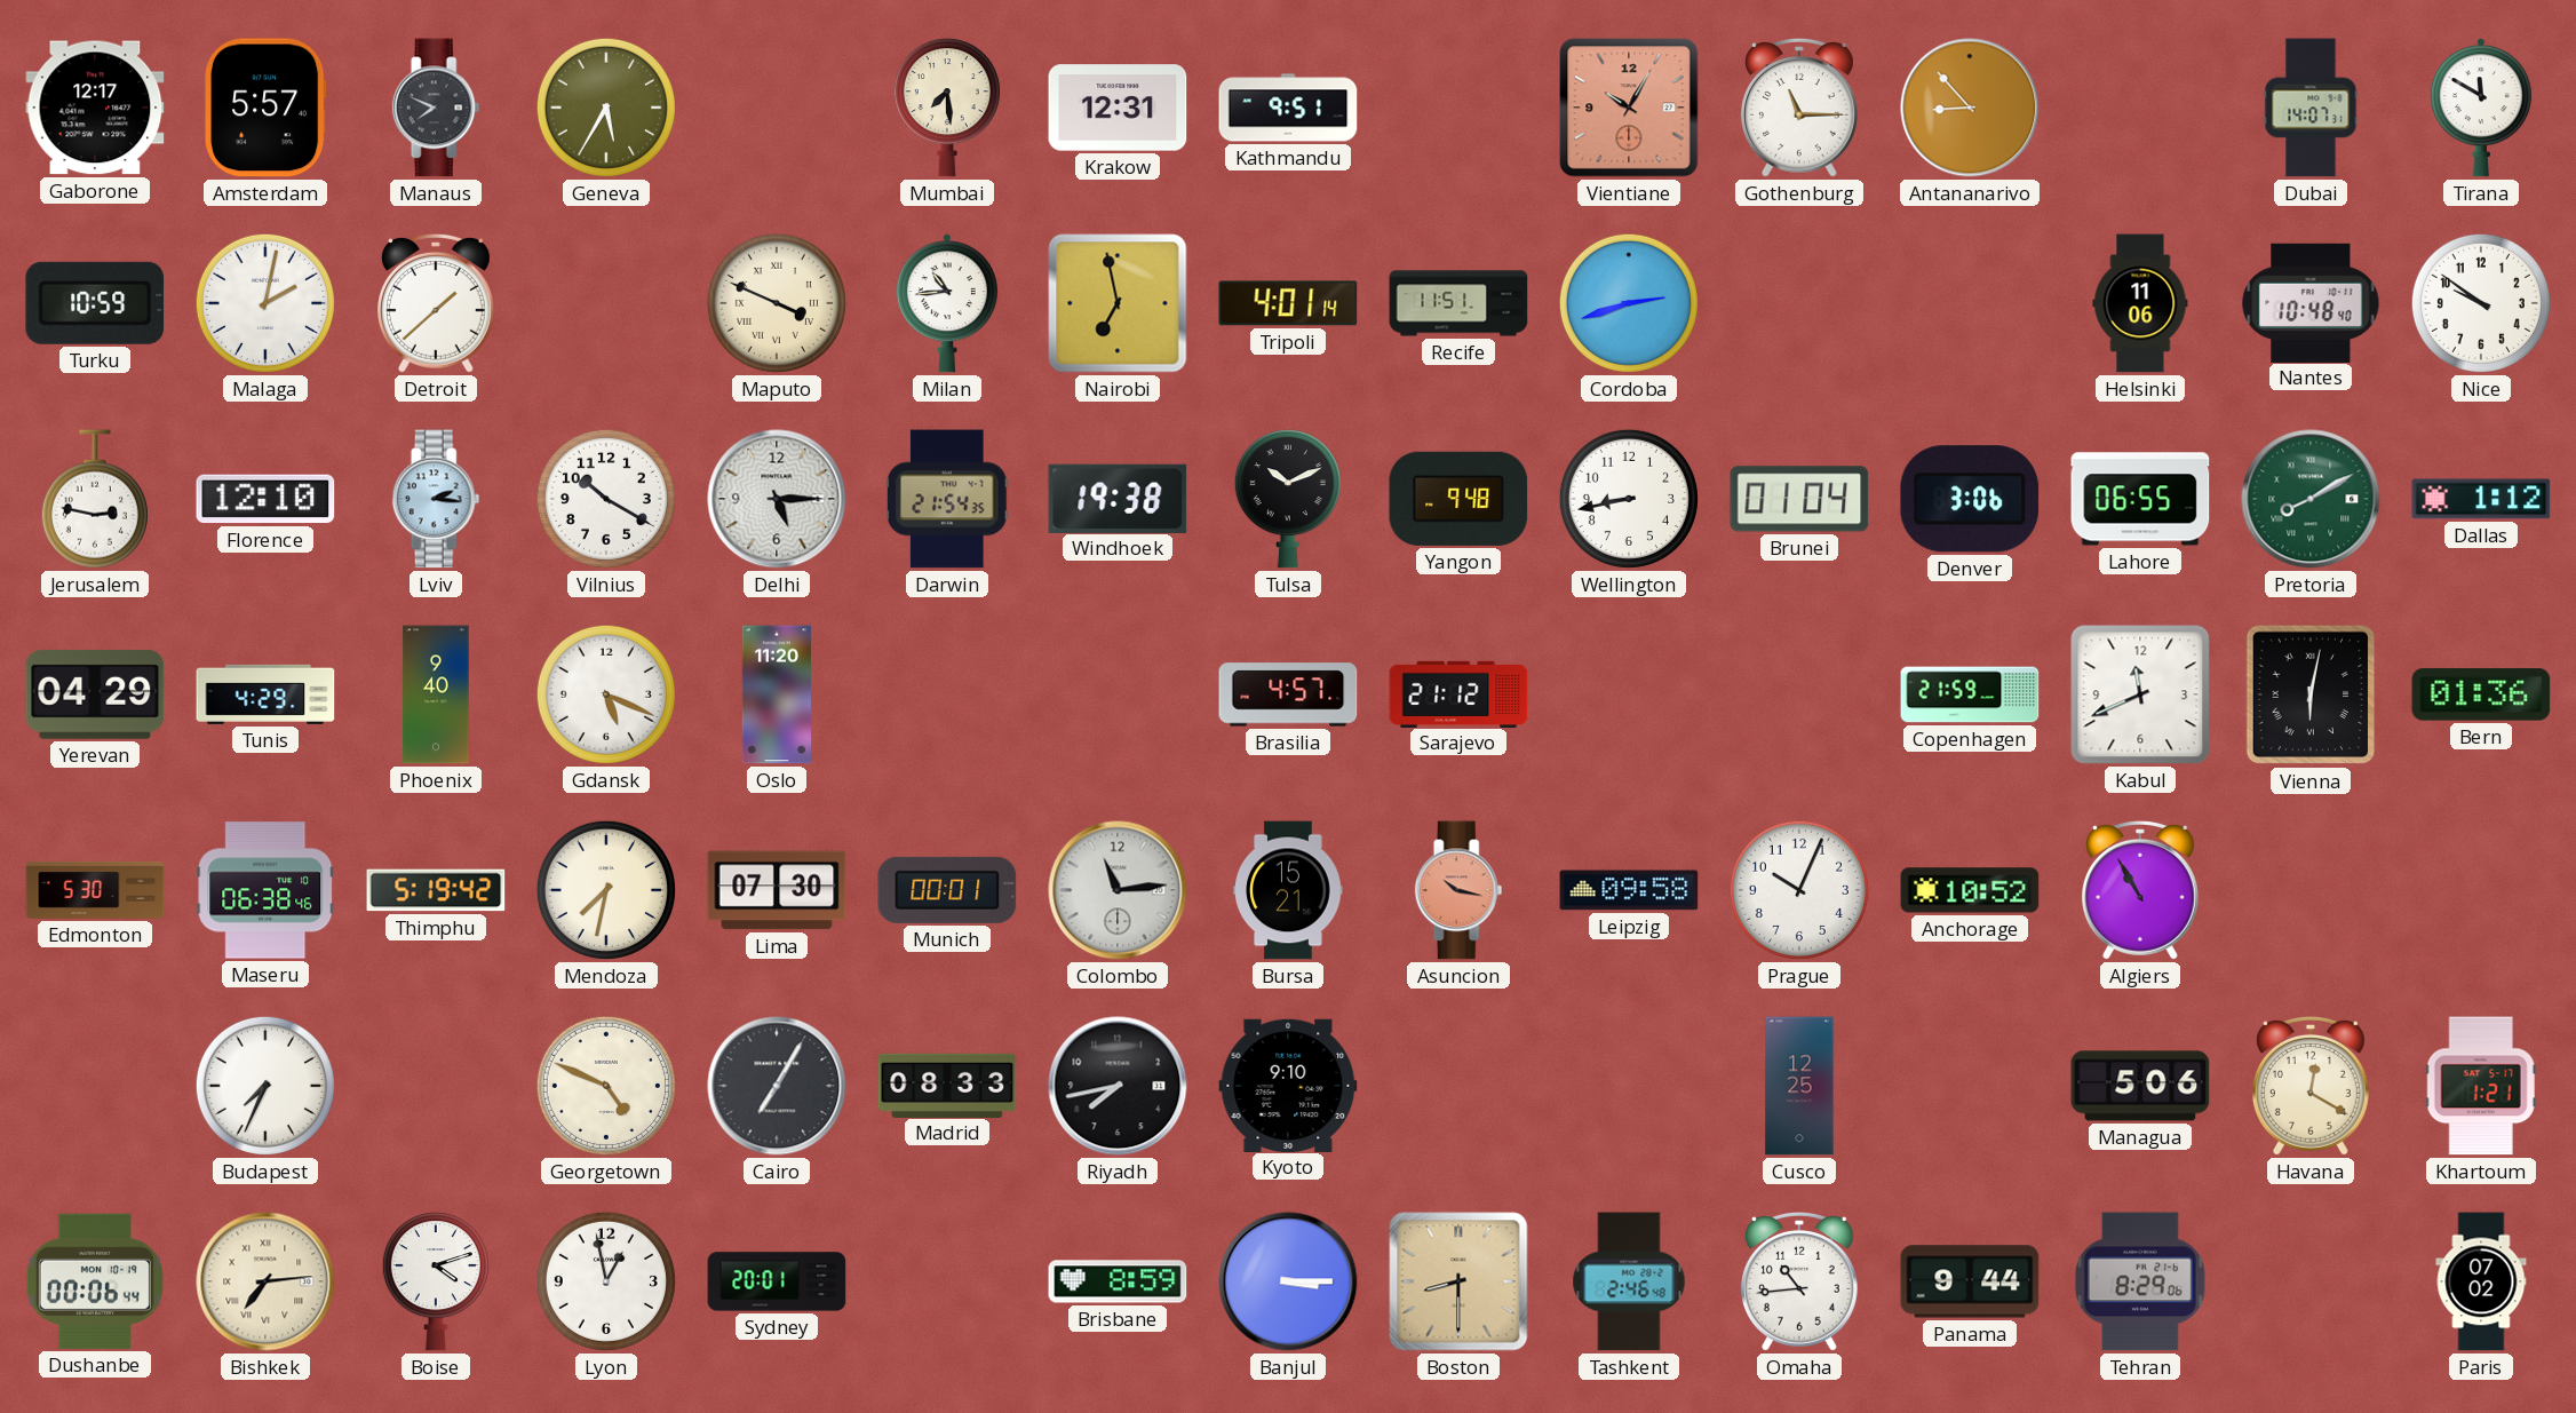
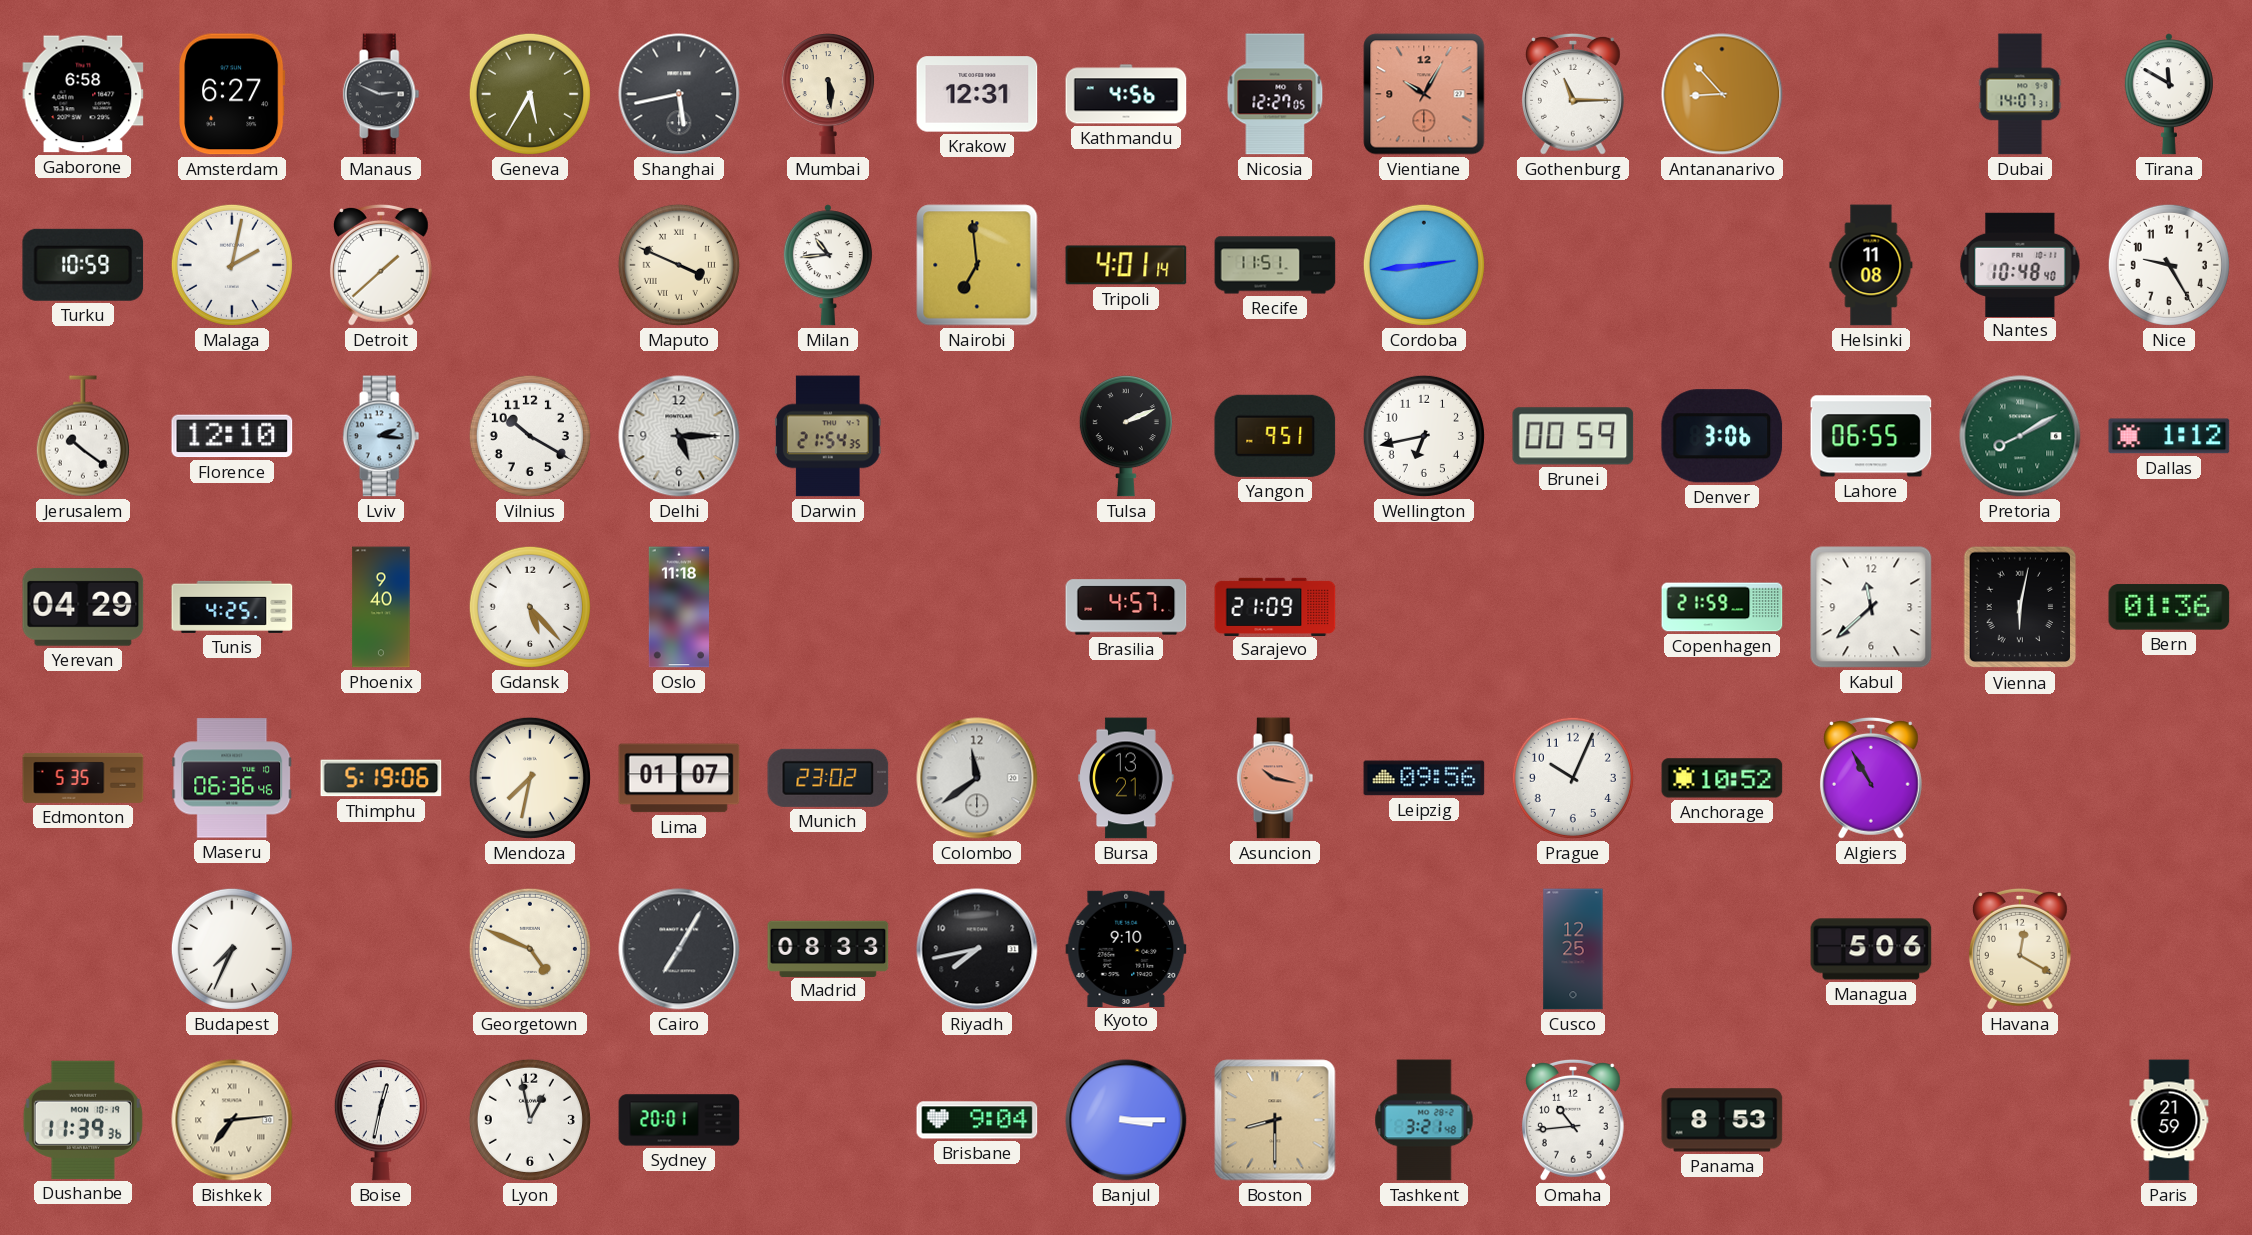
Gaborone: 12:17 -> 6:58
Amsterdam: 5:57 -> 6:27
Manaus: 7:49 -> 2:49
Shanghai: none -> 5:43
Mumbai: 7:29 -> 5:29
Kathmandu: 9:51 -> 4:56
Nicosia: none -> 12:27
Nairobi: 6:58 -> 6:59
Cordoba: 2:42 -> 2:44
Helsinki: 11:06 -> 11:08
Nice: 9:51 -> 9:25
Jerusalem: 2:47 -> 10:21
Windhoek: 19:38 -> none
Tulsa: 10:11 -> 2:11
Yangon: 9:48 -> 9:51
Wellington: 8:43 -> 6:43
Brunei: 01:04 -> 00:59
Tunis: 4:29 -> 4:25
Gdansk: 5:19 -> 5:23
Oslo: 11:20 -> 11:18
Sarajevo: 21:12 -> 21:09
Kabul: 11:41 -> 11:38
Edmonton: 5:30 -> 5:35
Maseru: 06:38 -> 06:36
Thimphu: 5:19:42 -> 5:19:06
Lima: 07:30 -> 01:07
Munich: 00:01 -> 23:02
Colombo: 11:14 -> 11:39
Bursa: 15:21 -> 13:21
Leipzig: 09:58 -> 09:56
Khartoum: 1:21 -> none
Dushanbe: 00:06 -> 11:39
Boise: 4:12 -> 12:32
Brisbane: 8:59 -> 9:04
Tashkent: 2:46 -> 3:21
Panama: 9:44 -> 8:53
Tehran: 8:29 -> none
Paris: 07:02 -> 21:59
